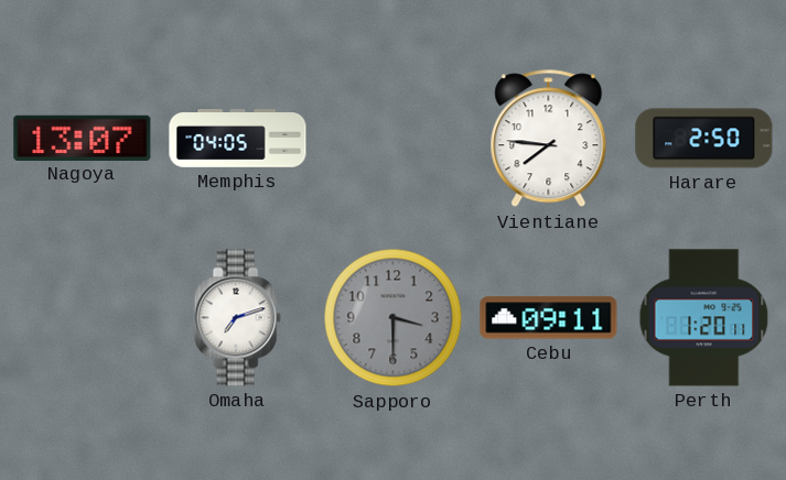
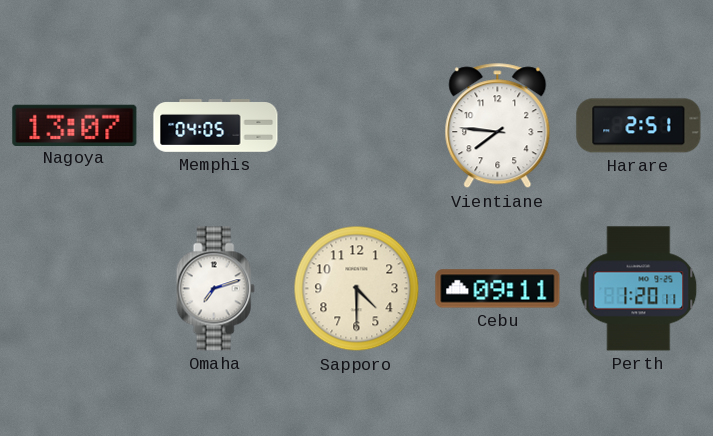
Harare: 2:50 -> 2:51
Sapporo: 3:30 -> 4:30
Sapporo dial: grey -> cream
